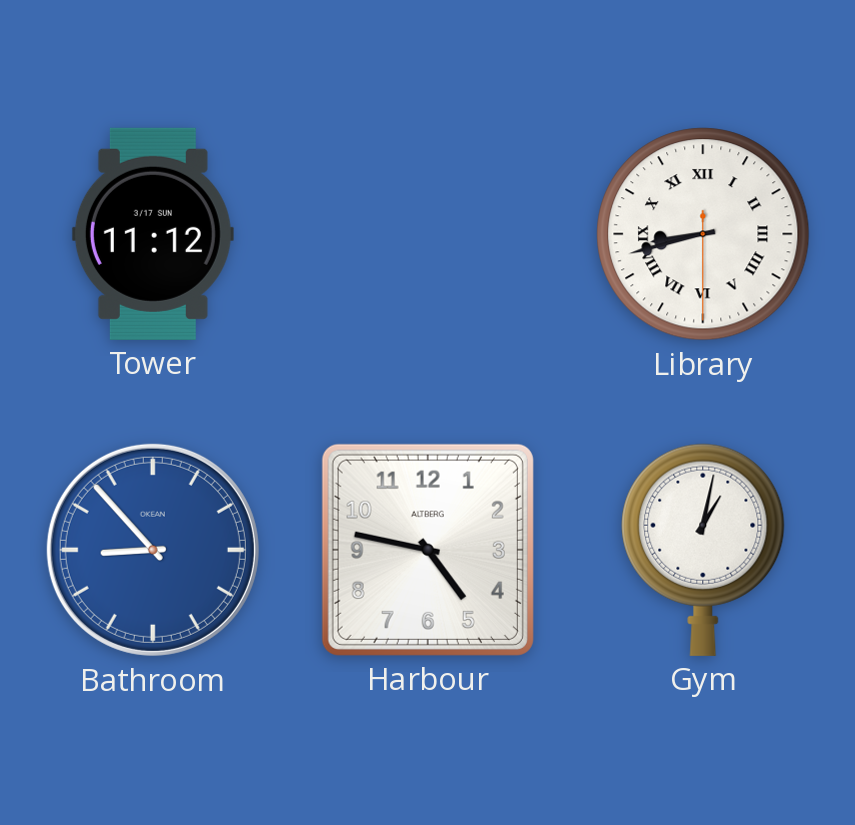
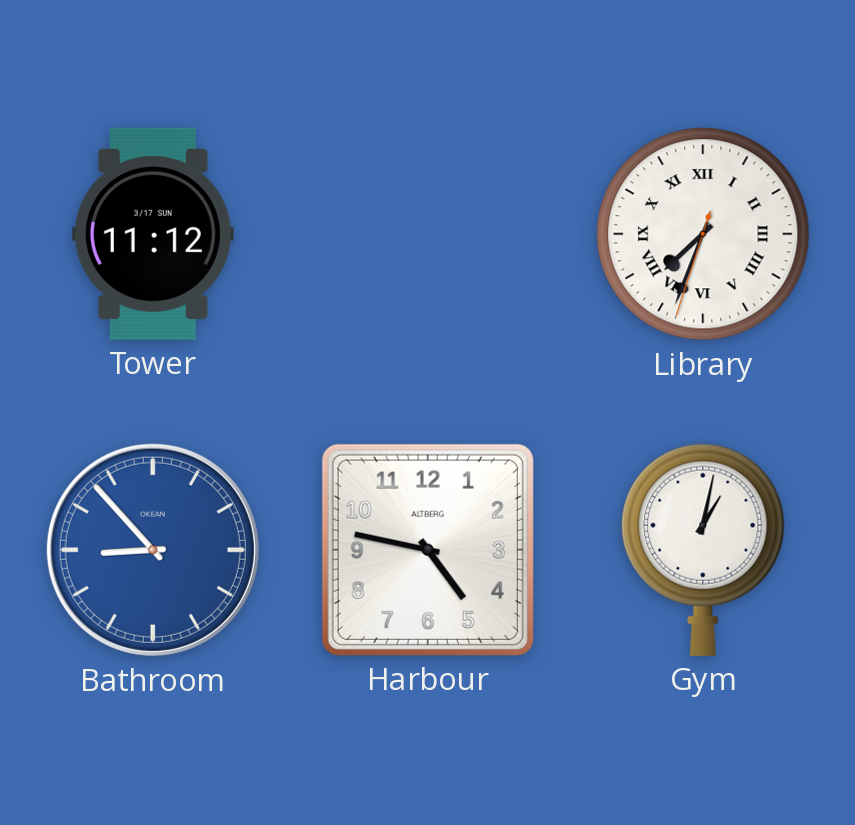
Library: 8:42 -> 7:33
